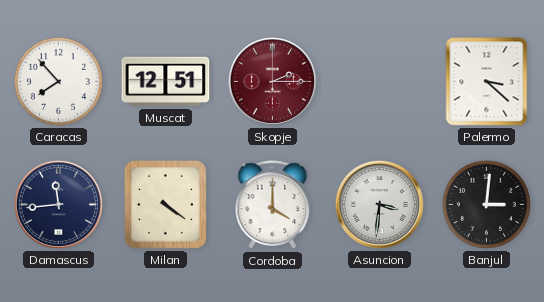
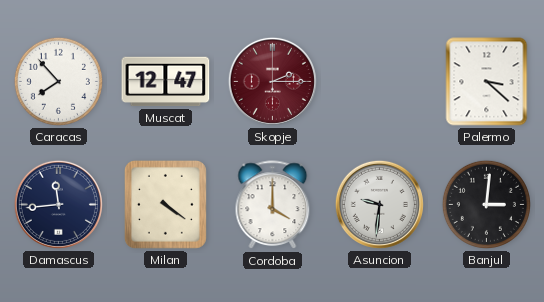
Muscat: 12:51 -> 12:47
Asuncion: 3:31 -> 9:31
